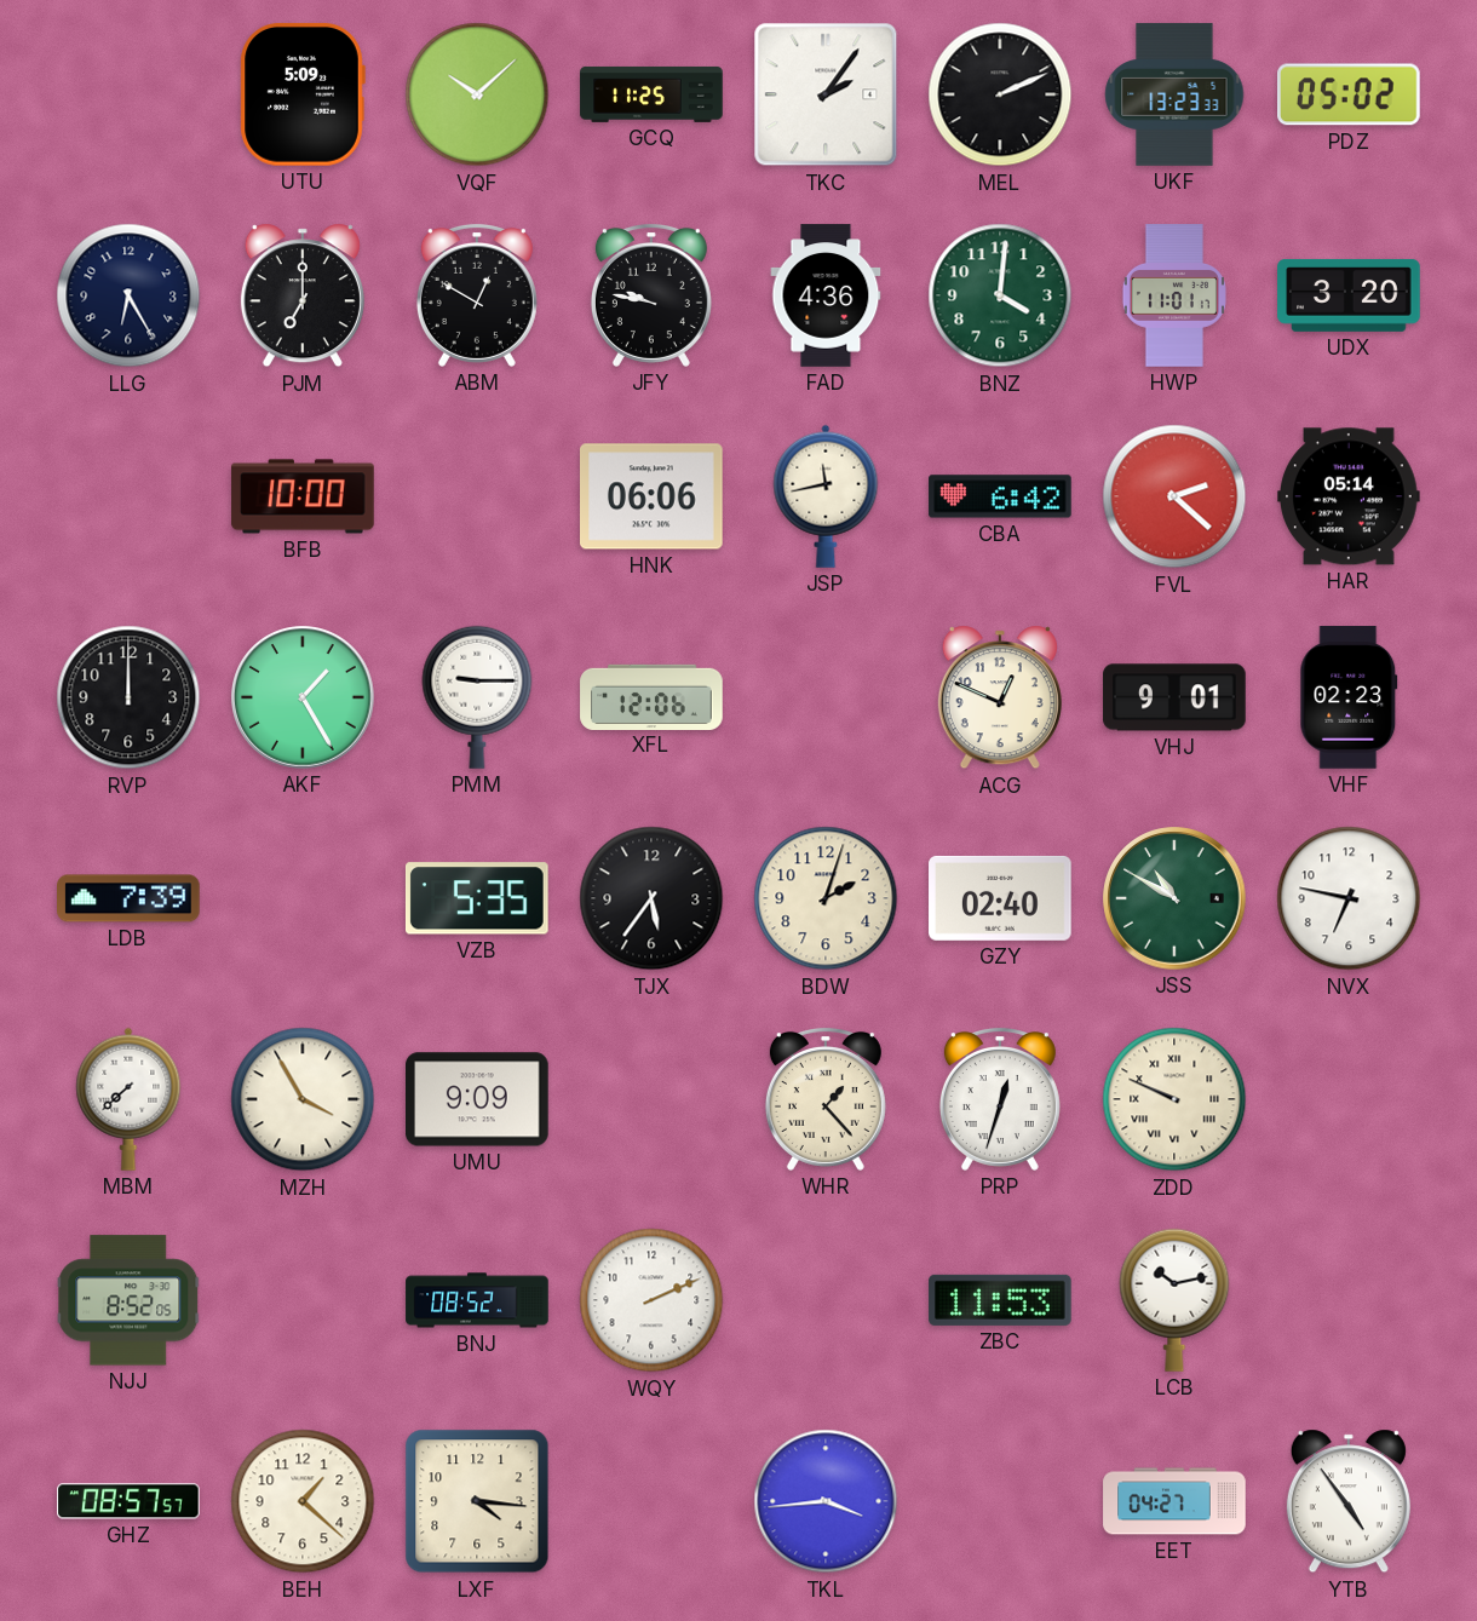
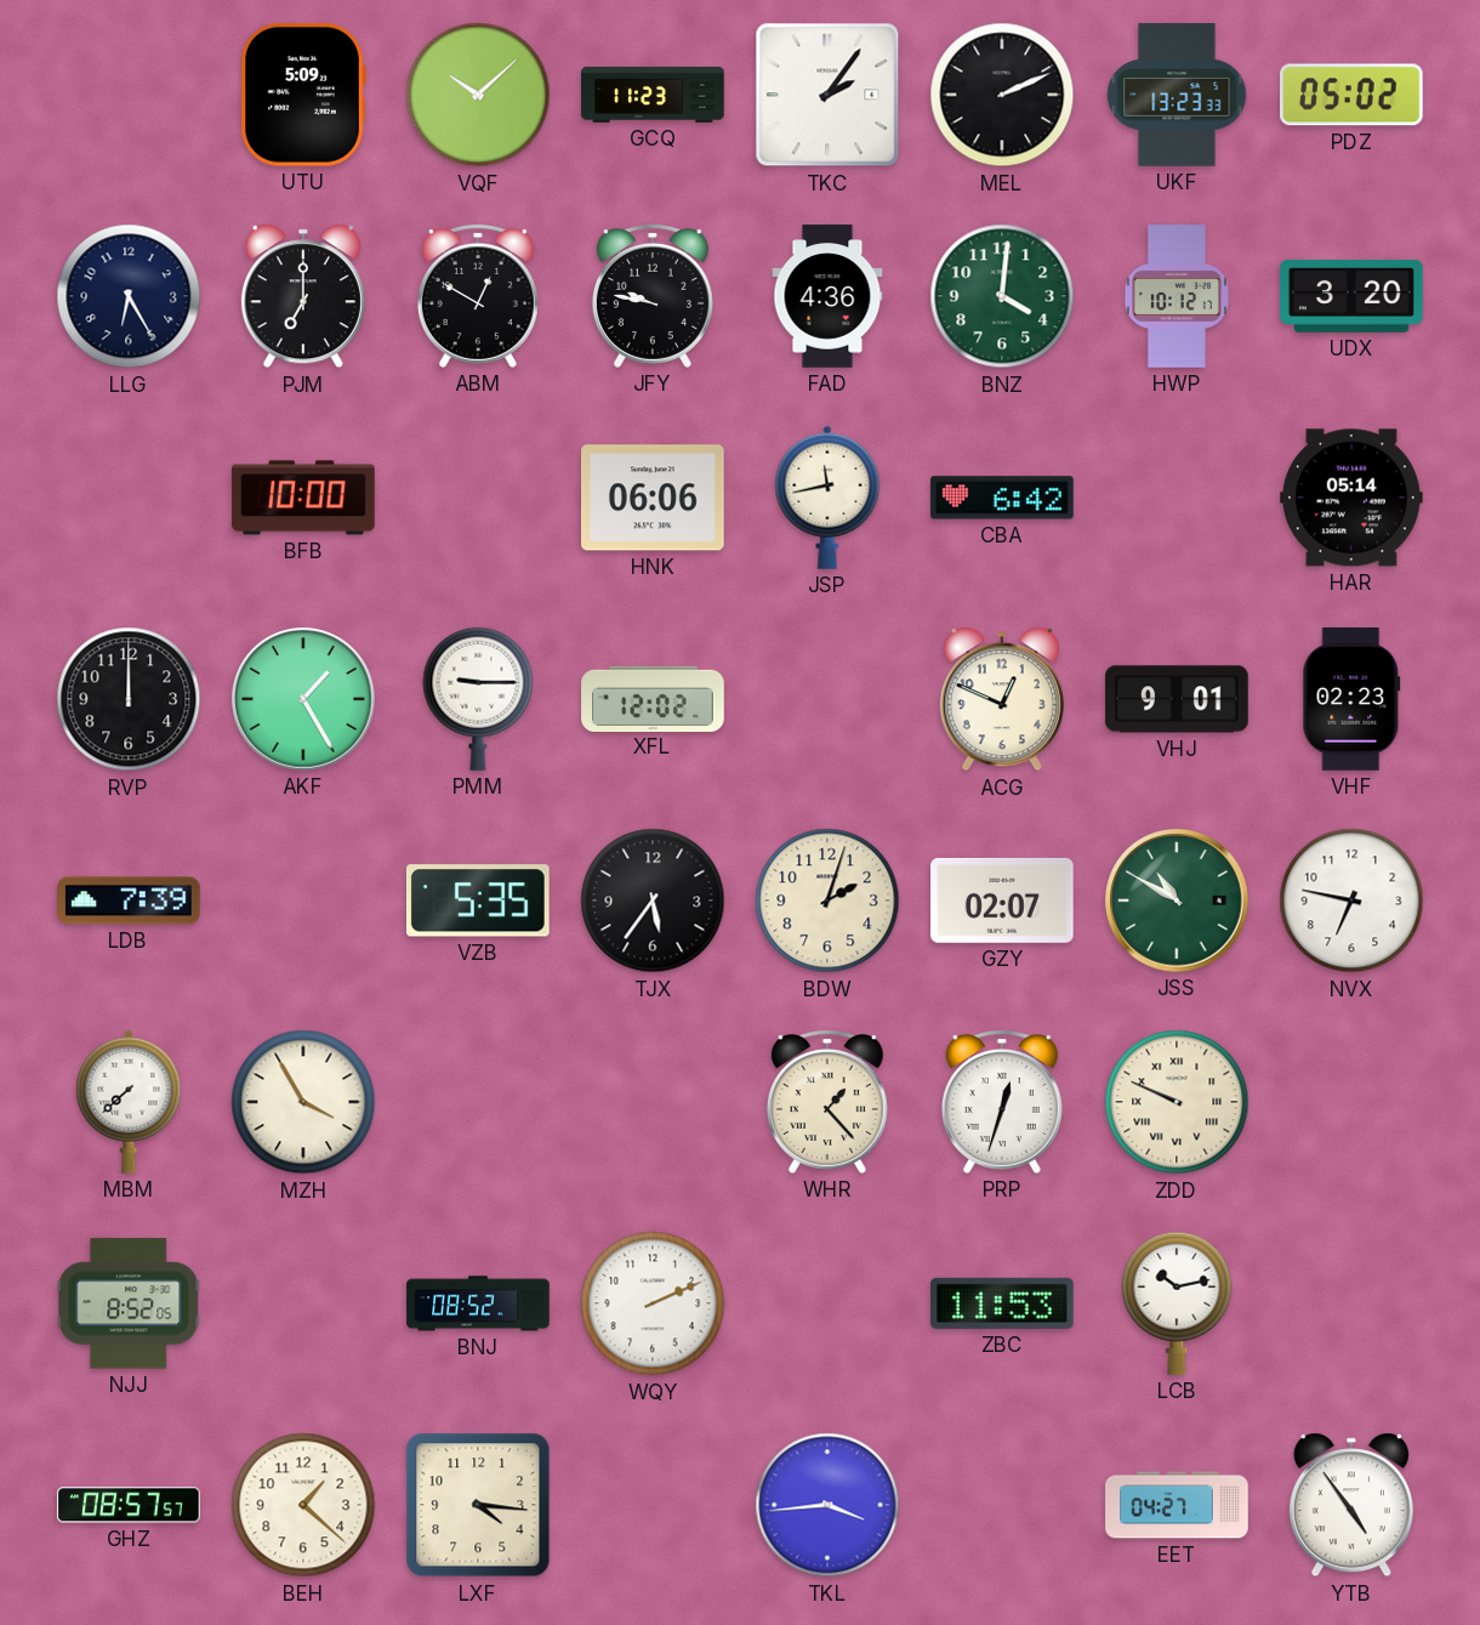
GCQ: 11:25 -> 11:23
HWP: 11:01 -> 10:12
FVL: 2:22 -> none
XFL: 12:06 -> 12:02
GZY: 02:40 -> 02:07
UMU: 9:09 -> none
